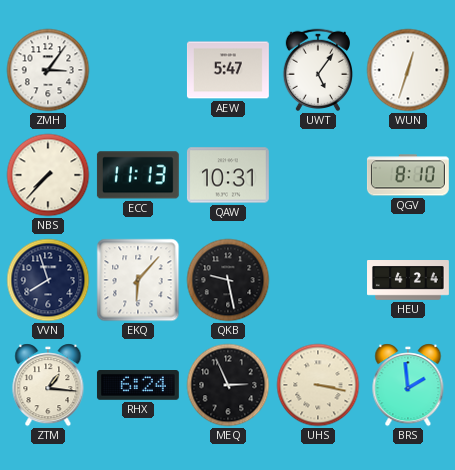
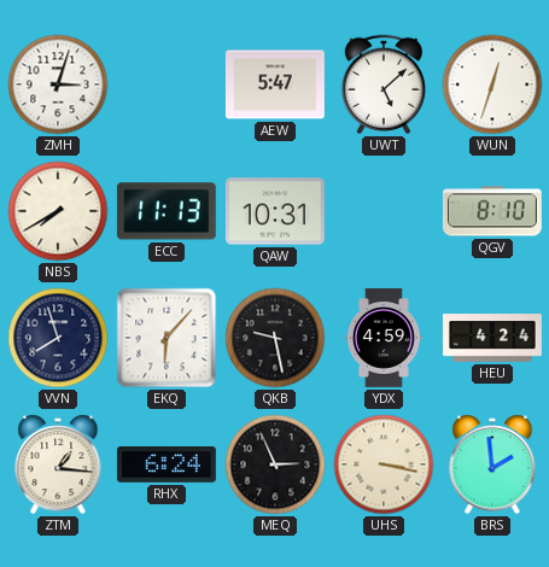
ZMH: 3:06 -> 3:03
UWT: 5:06 -> 5:08
NBS: 7:37 -> 7:40
YDX: none -> 4:59
